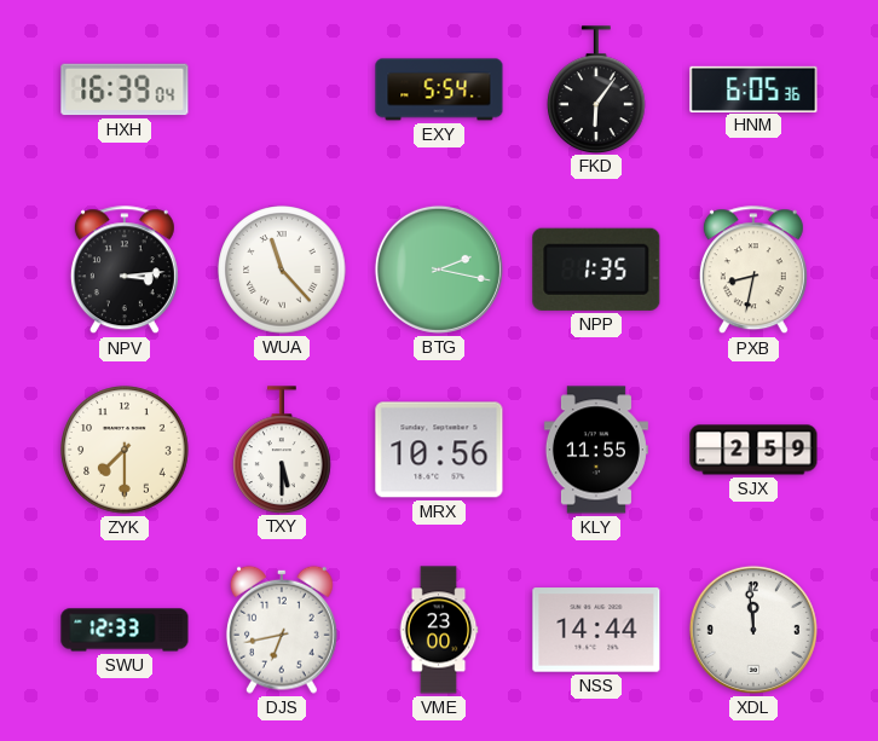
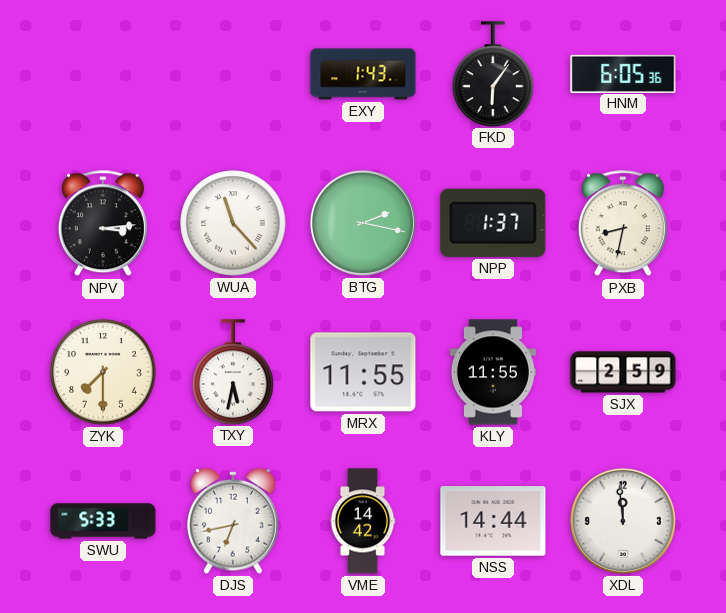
HXH: 16:39 -> none
EXY: 5:54 -> 1:43
NPP: 1:35 -> 1:37
TXY: 5:30 -> 5:32
MRX: 10:56 -> 11:55
SWU: 12:33 -> 5:33
VME: 23:00 -> 14:42
